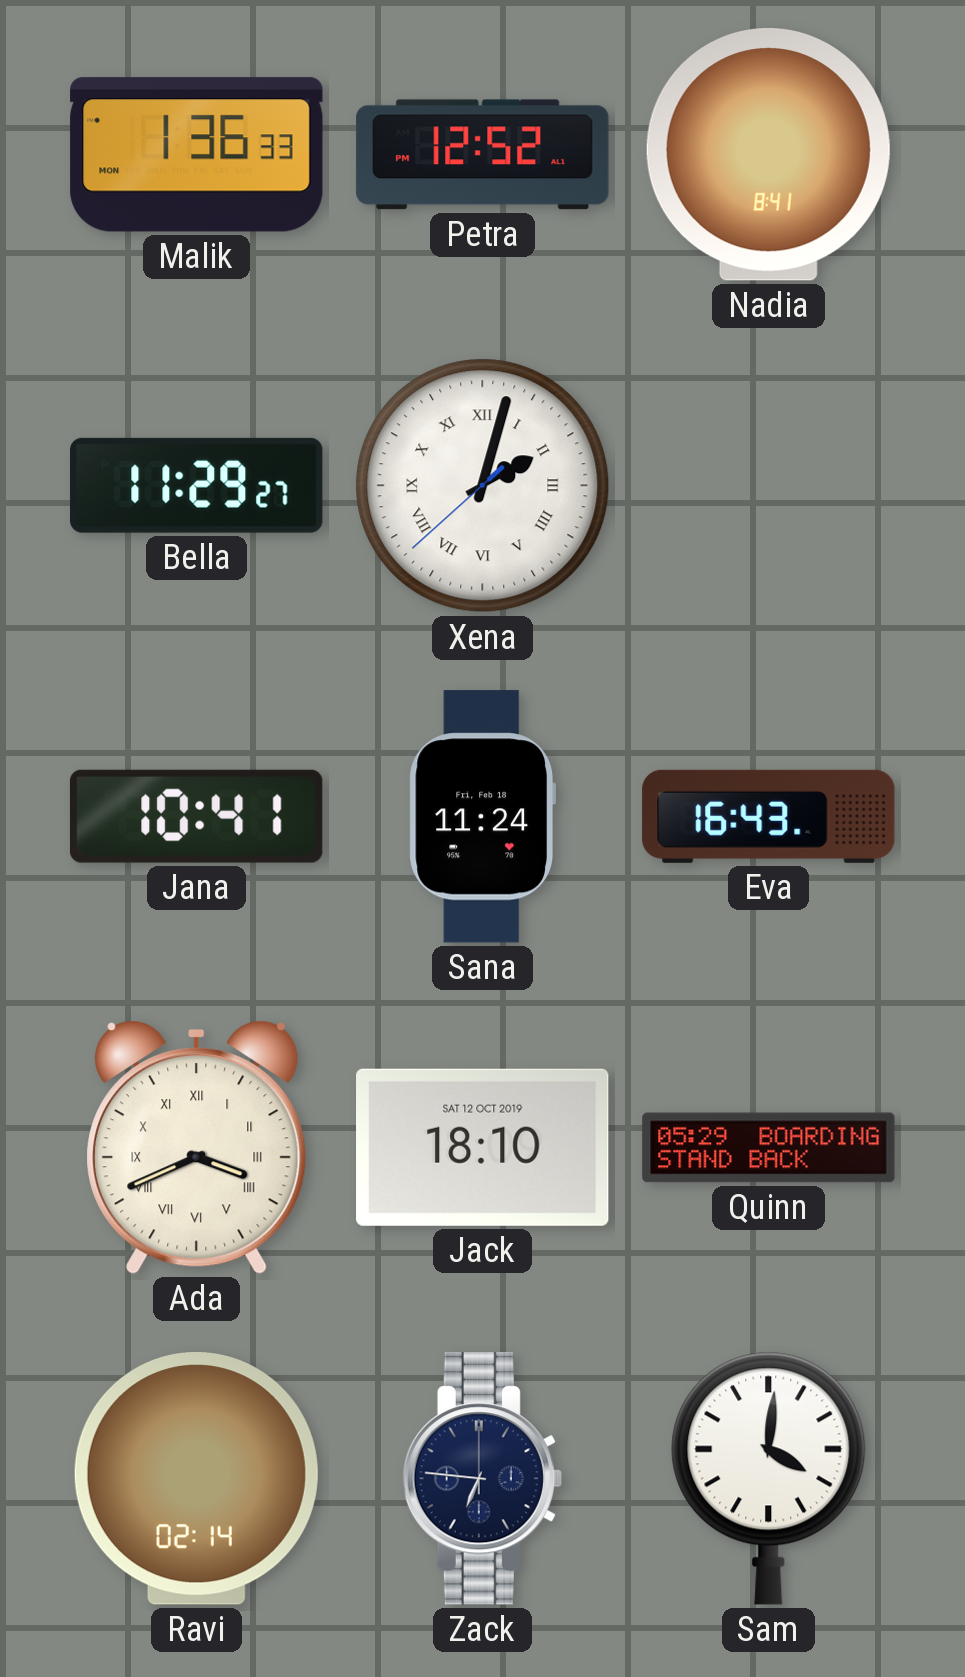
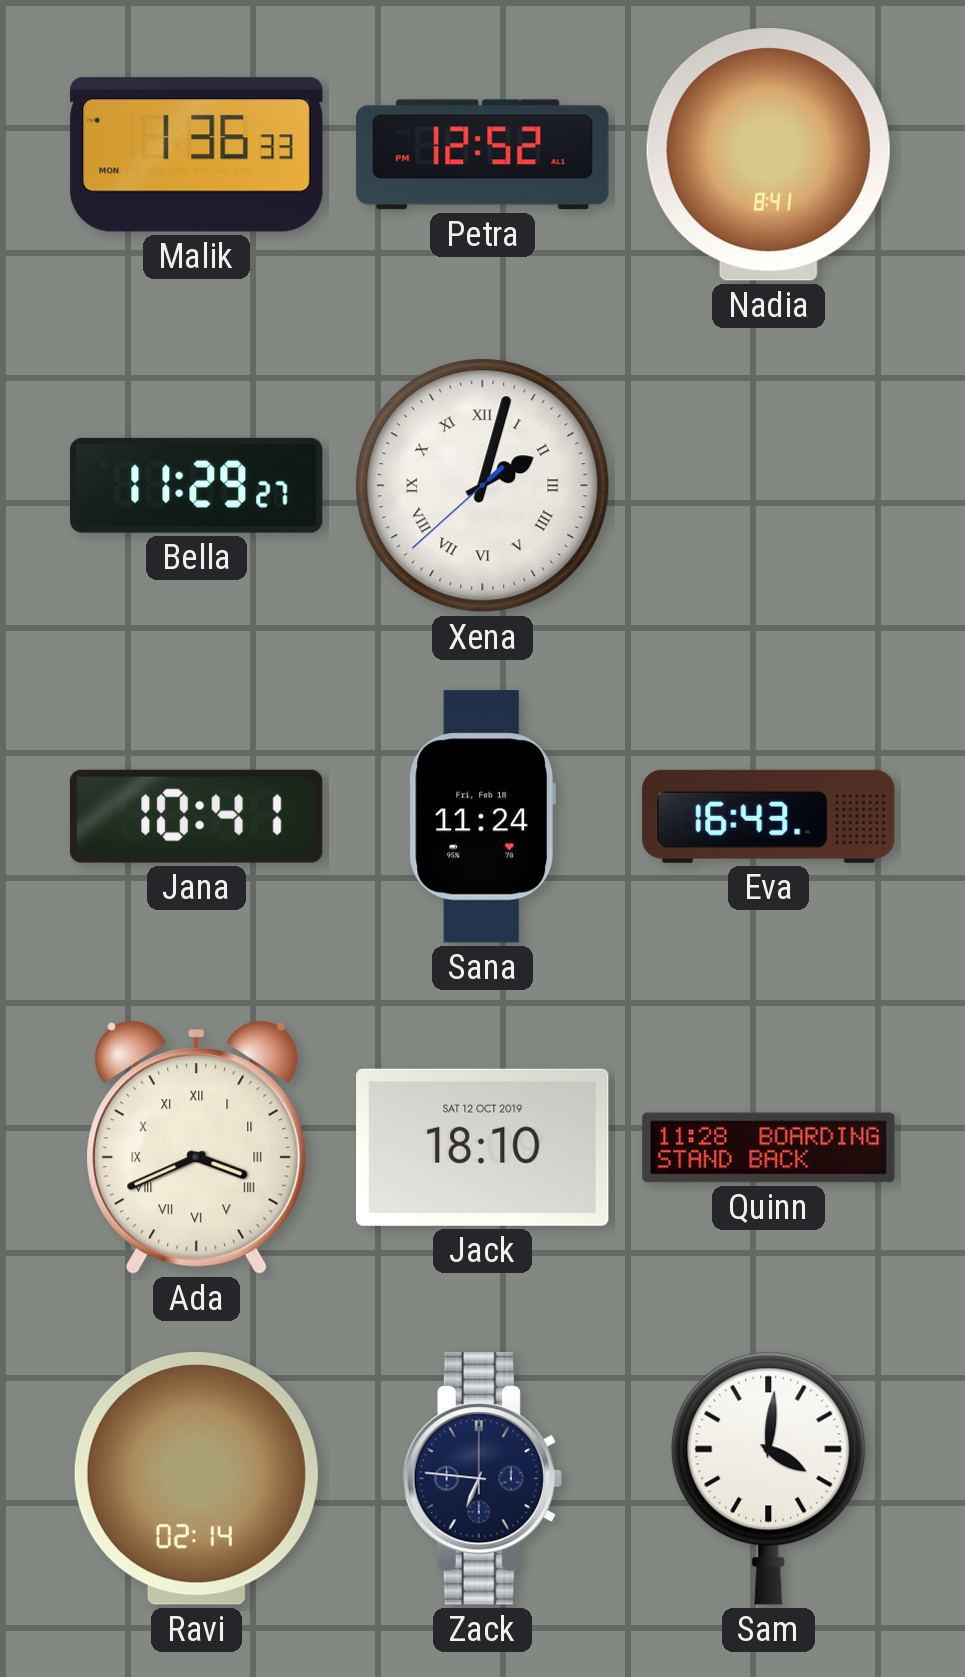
Quinn: 05:29 -> 11:28
